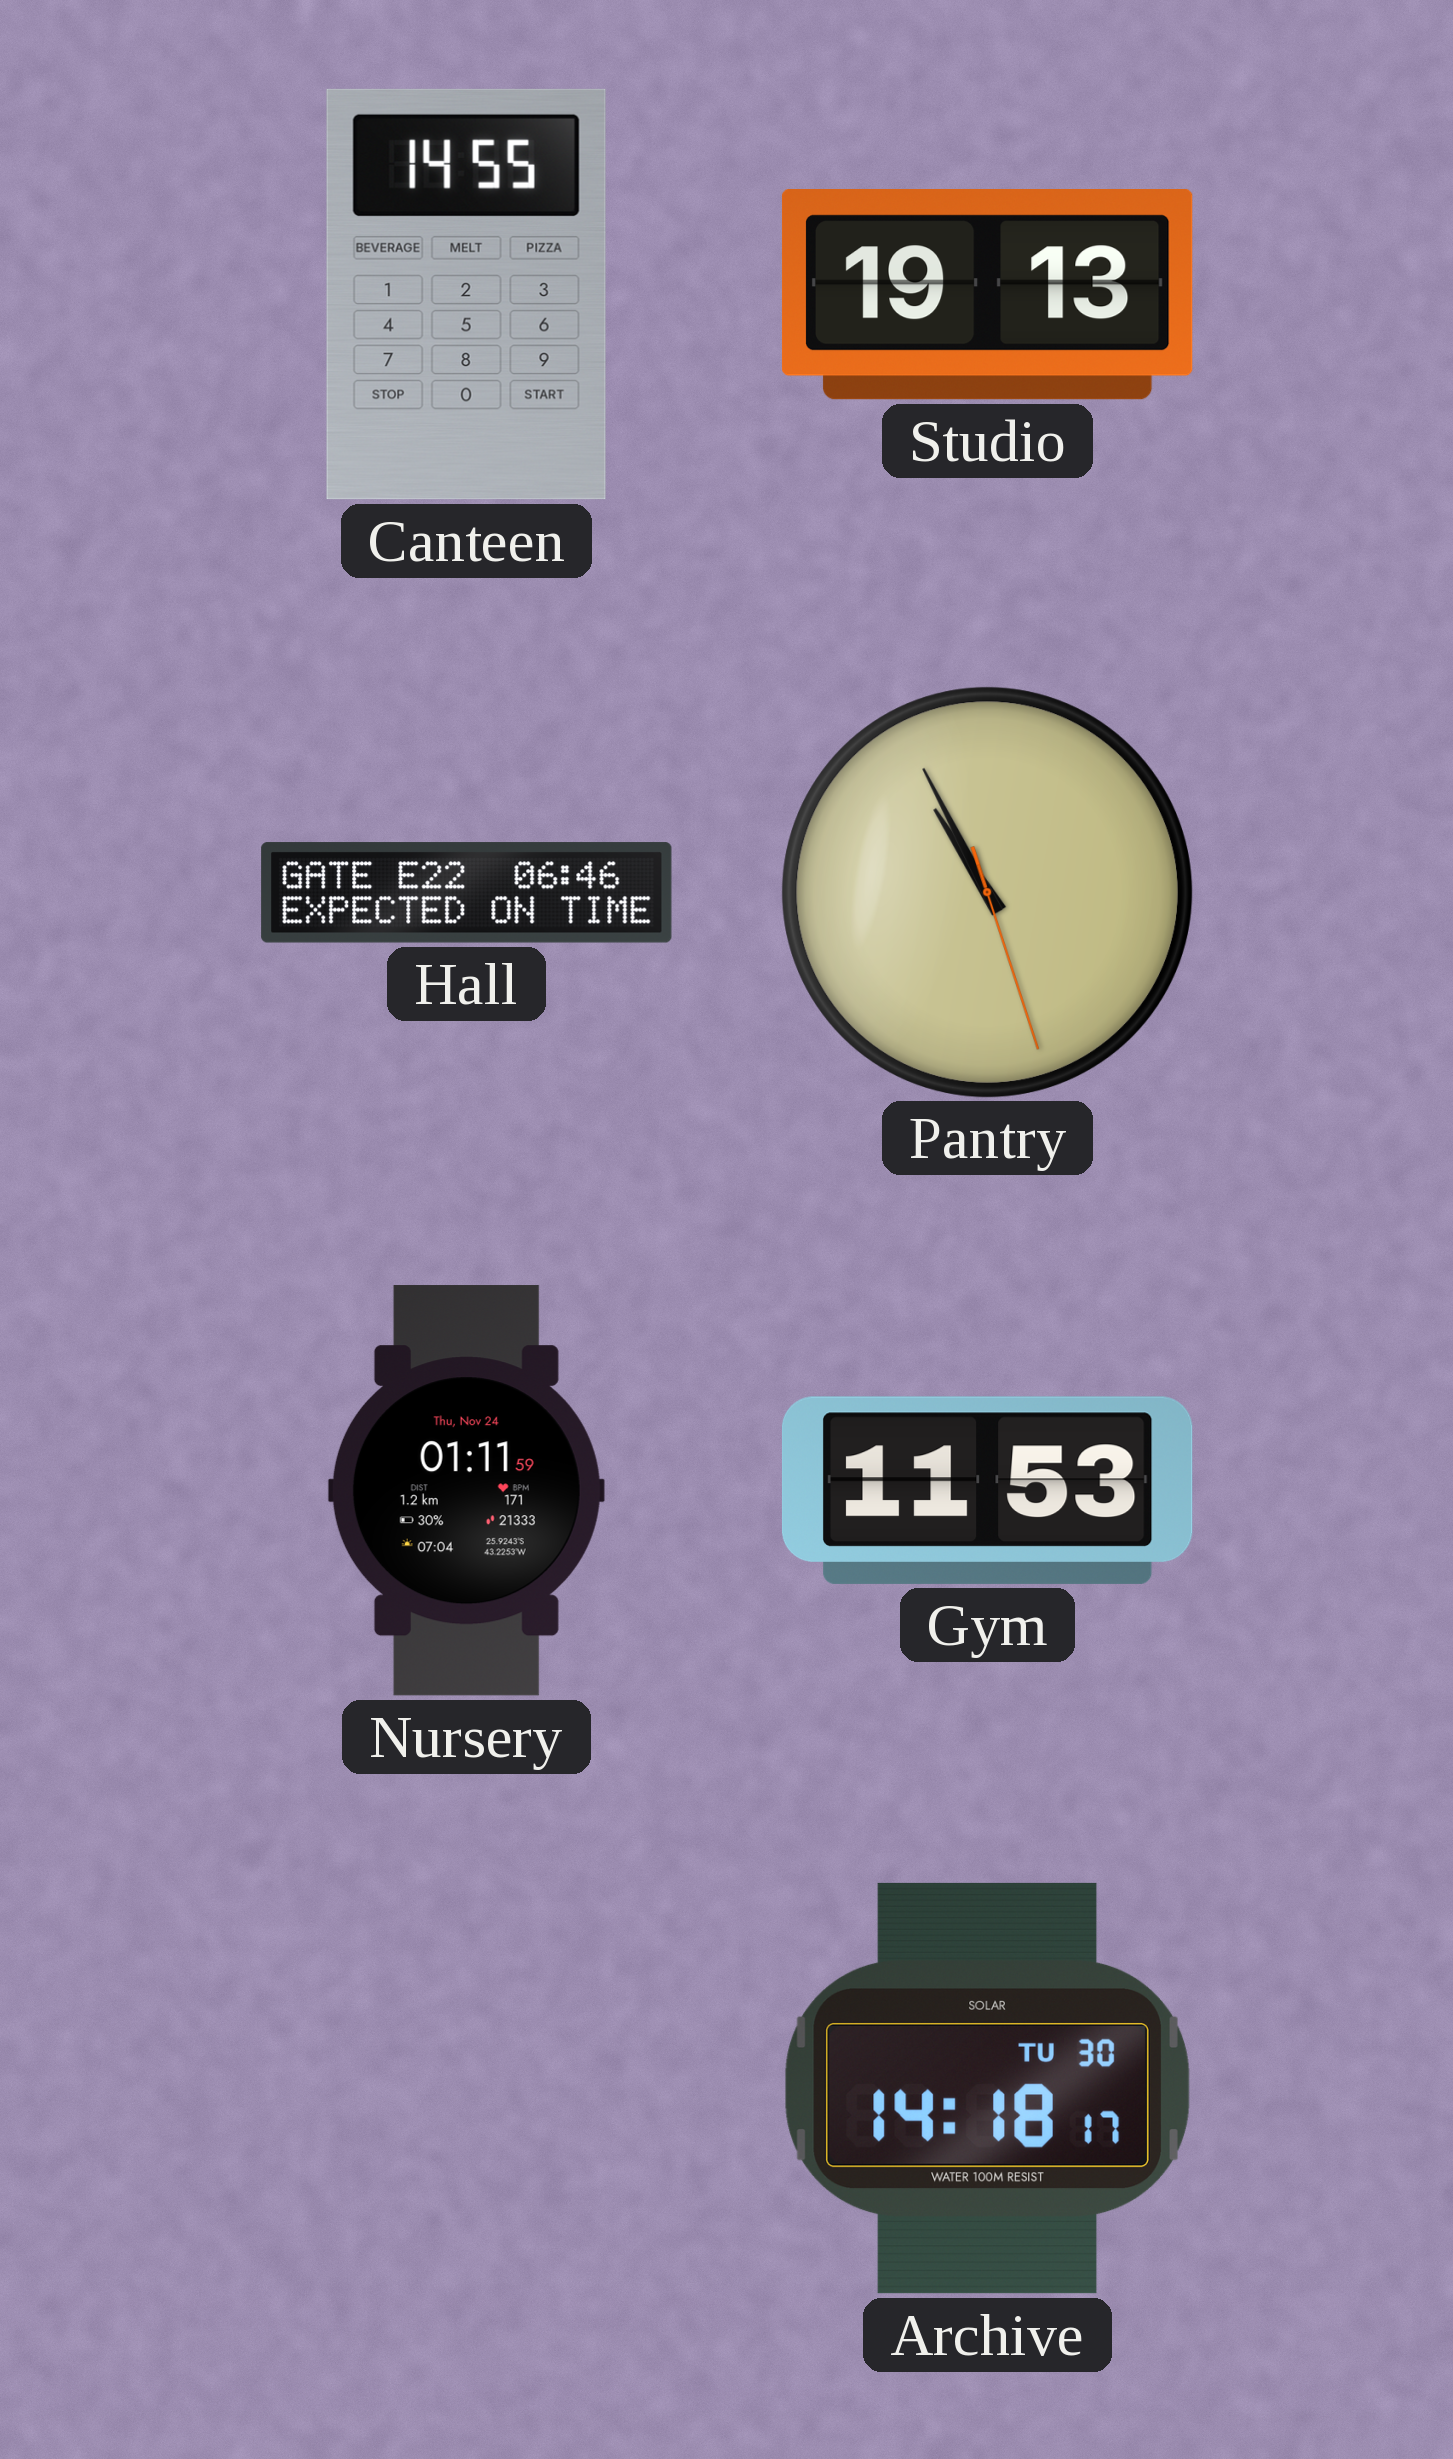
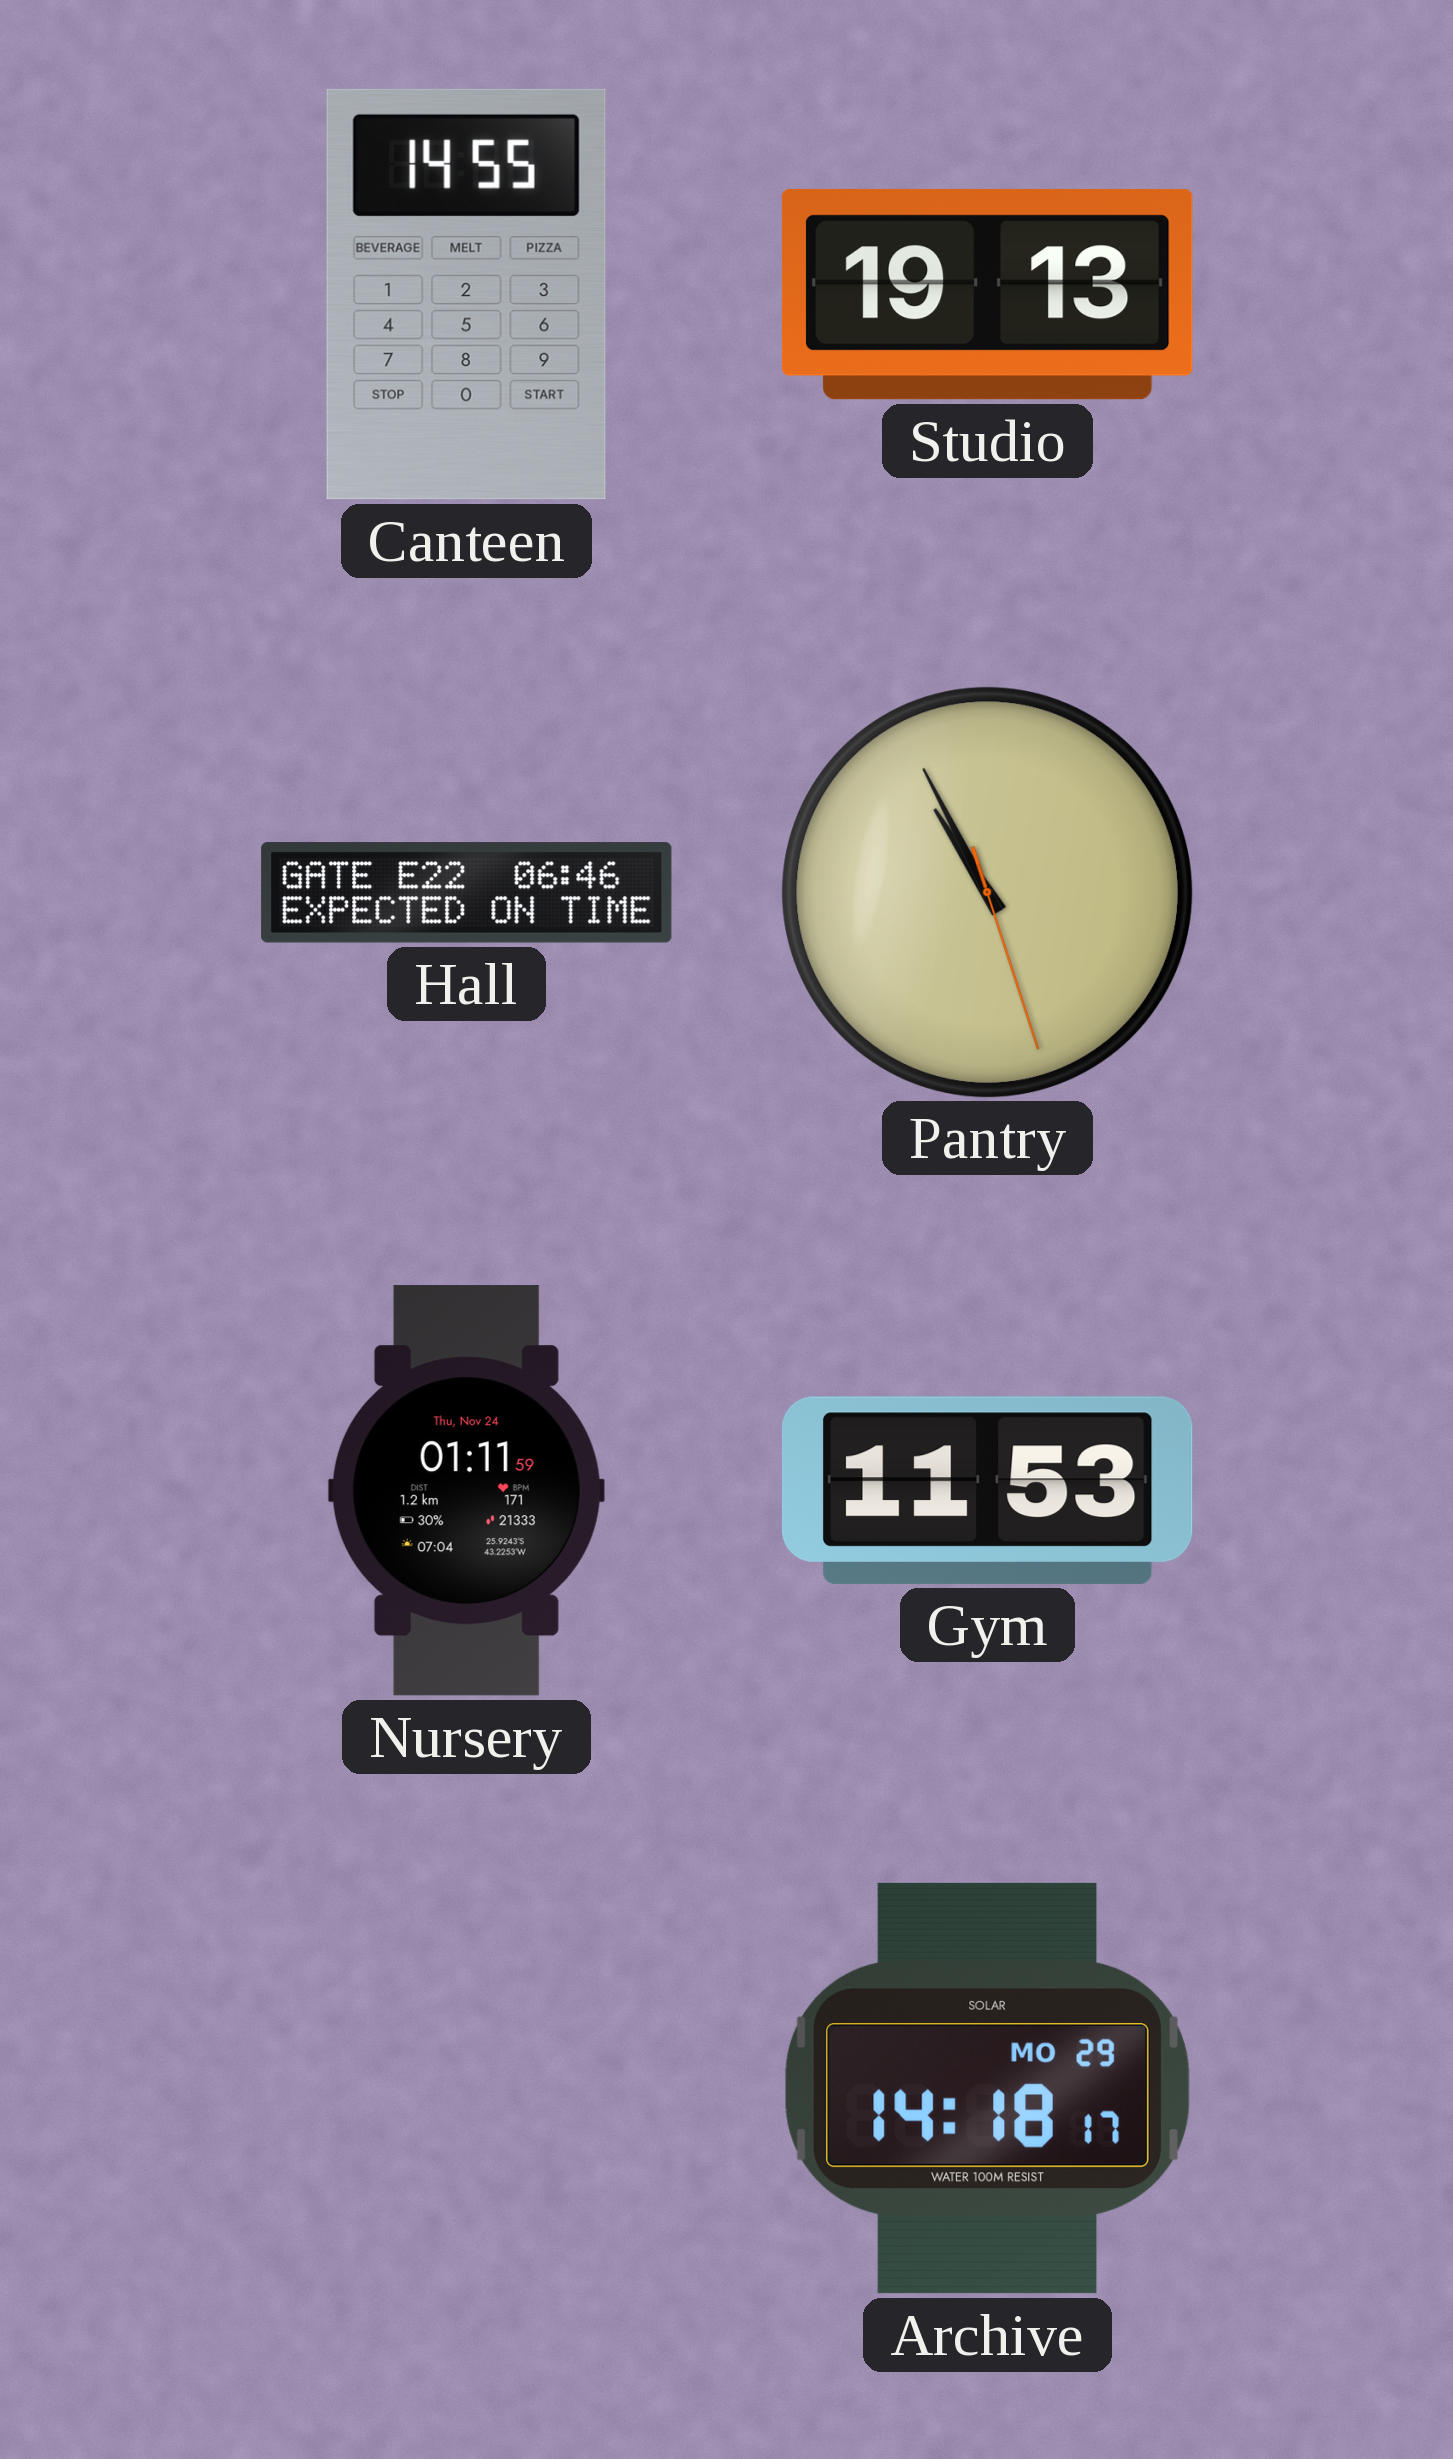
Archive date: TU 30 -> MO 29
